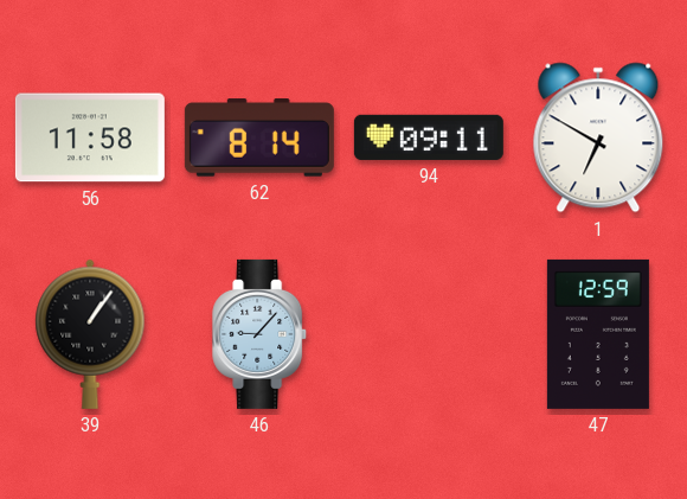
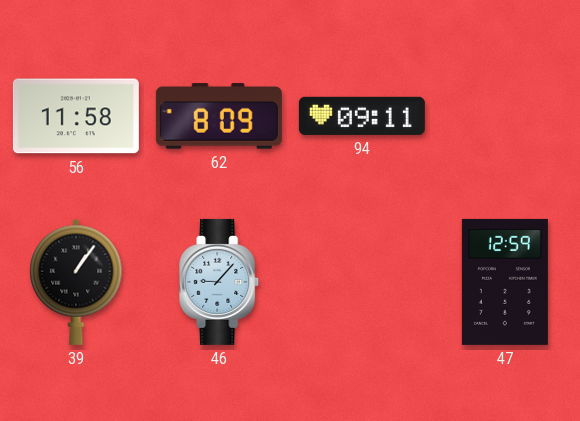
62: 8:14 -> 8:09
1: 6:50 -> none
